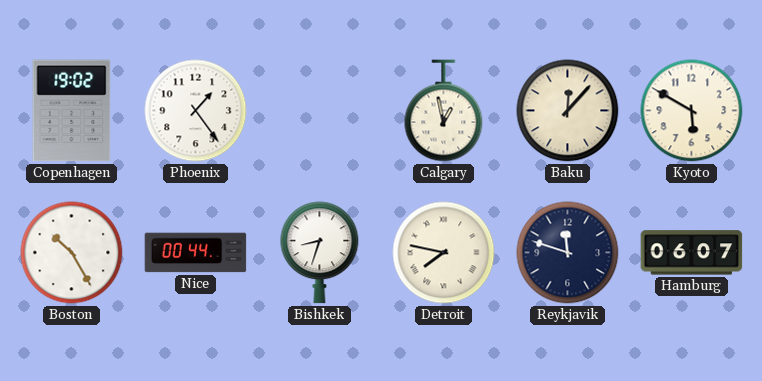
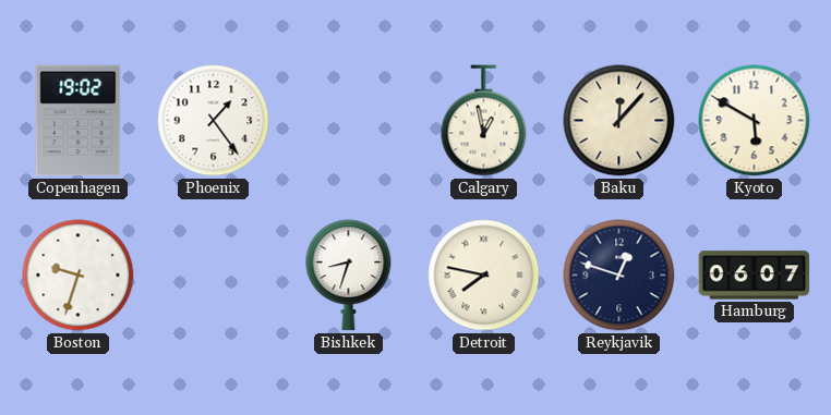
Boston: 10:25 -> 9:33
Nice: 00:44 -> none
Reykjavik: 11:48 -> 12:48
